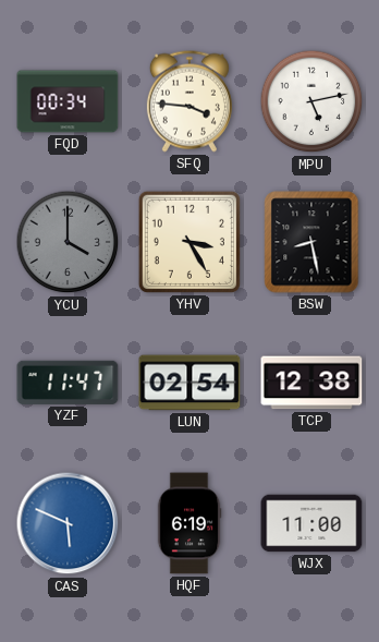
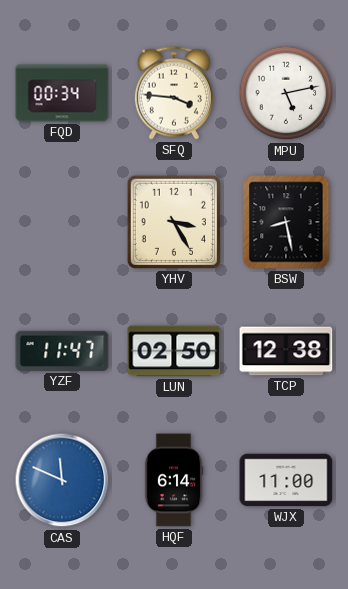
YCU: 4:00 -> none
LUN: 02:54 -> 02:50
CAS: 5:49 -> 11:49
HQF: 6:19 -> 6:14
